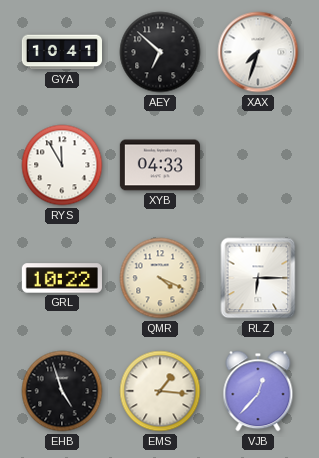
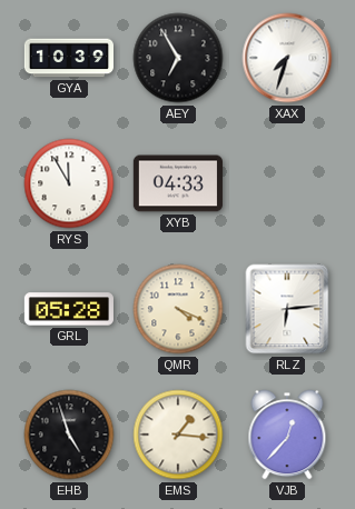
GYA: 10:41 -> 10:39
AEY: 6:52 -> 6:55
GRL: 10:22 -> 05:28
RLZ: 6:15 -> 6:14
